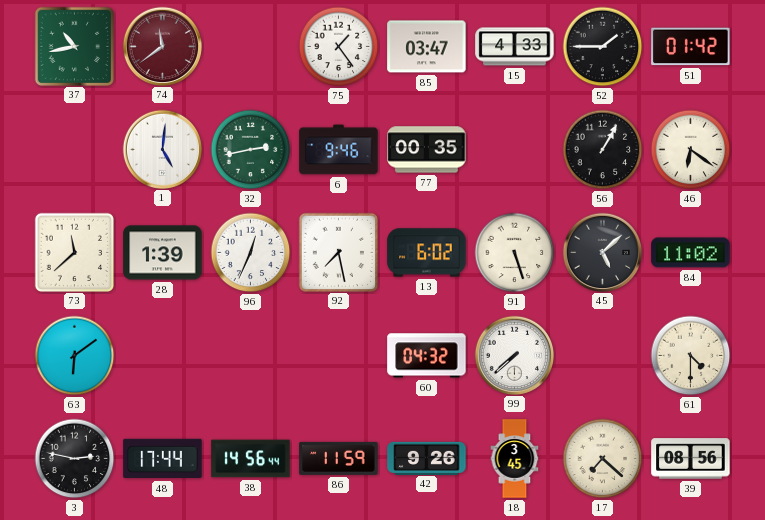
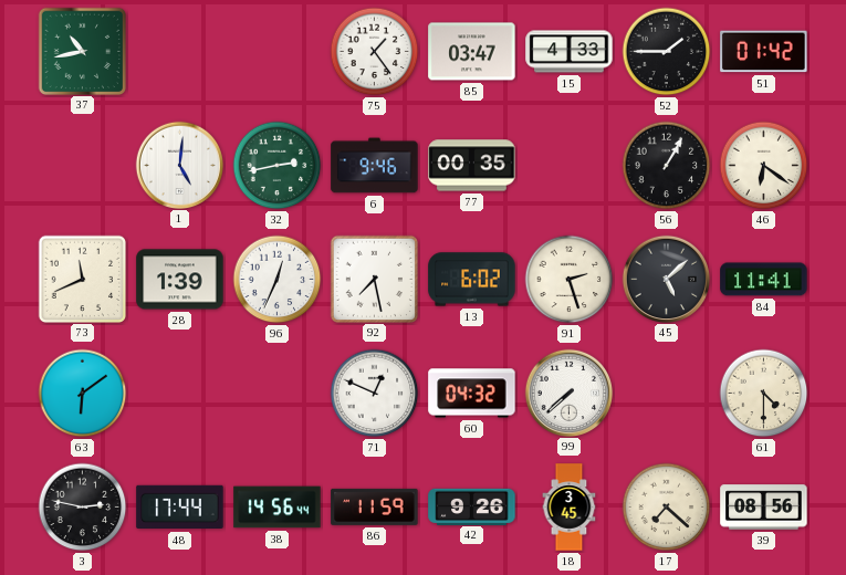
74: 11:39 -> none
73: 11:38 -> 11:41
91: 5:27 -> 2:27
84: 11:02 -> 11:41
71: none -> 12:49
